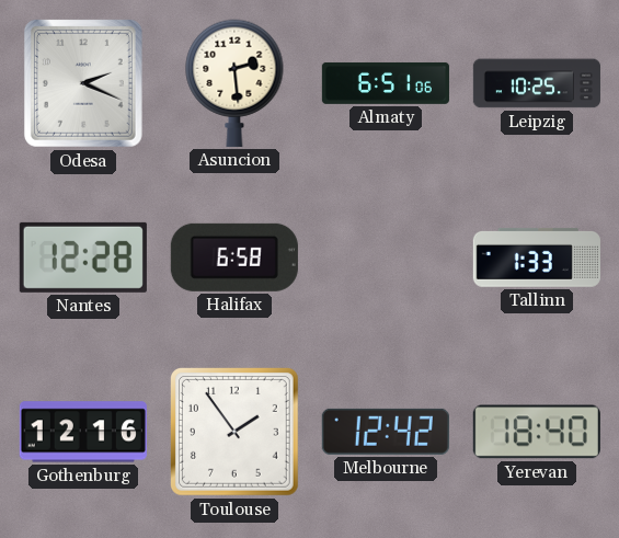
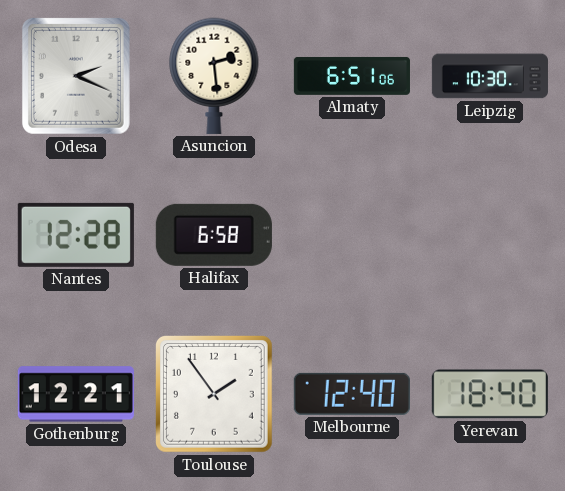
Leipzig: 10:25 -> 10:30
Tallinn: 1:33 -> none
Gothenburg: 12:16 -> 12:21
Melbourne: 12:42 -> 12:40
